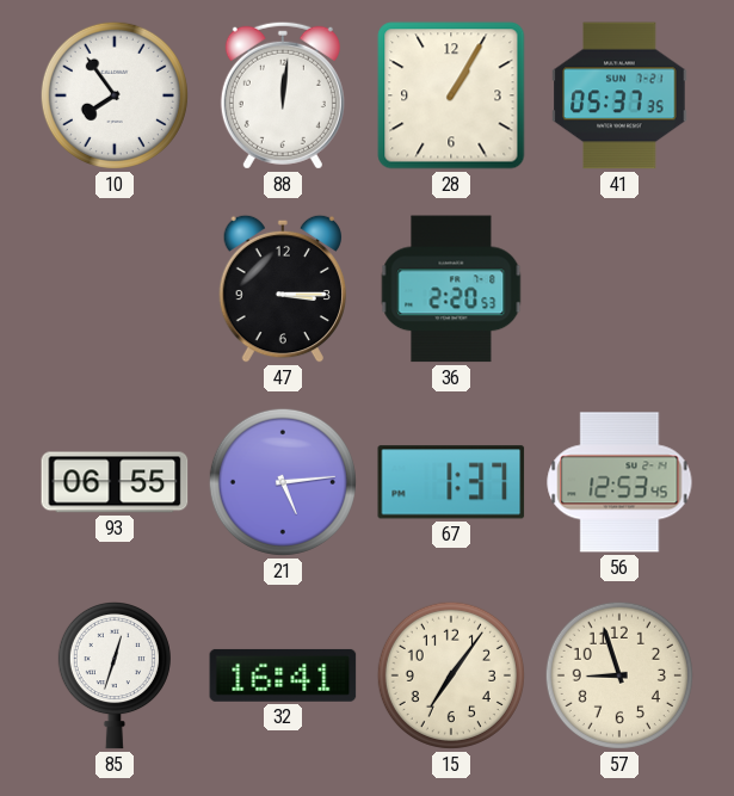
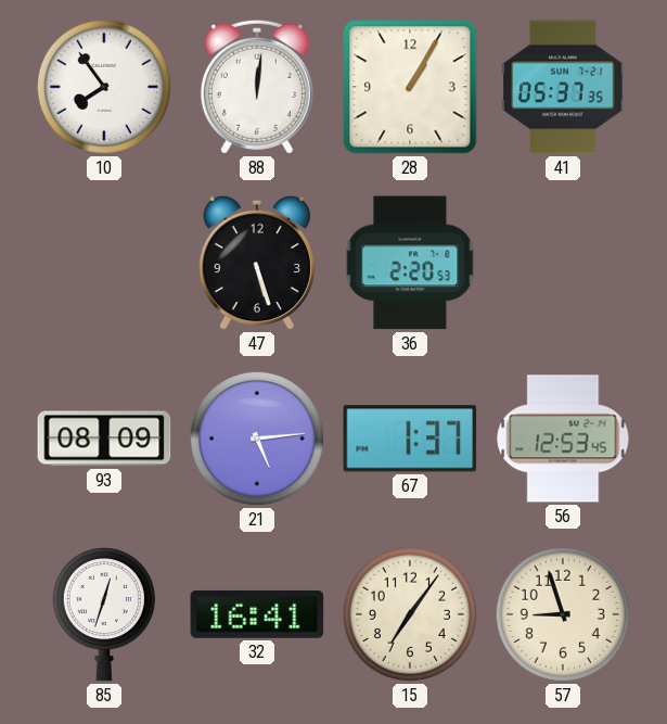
47: 3:15 -> 5:27
93: 06:55 -> 08:09
